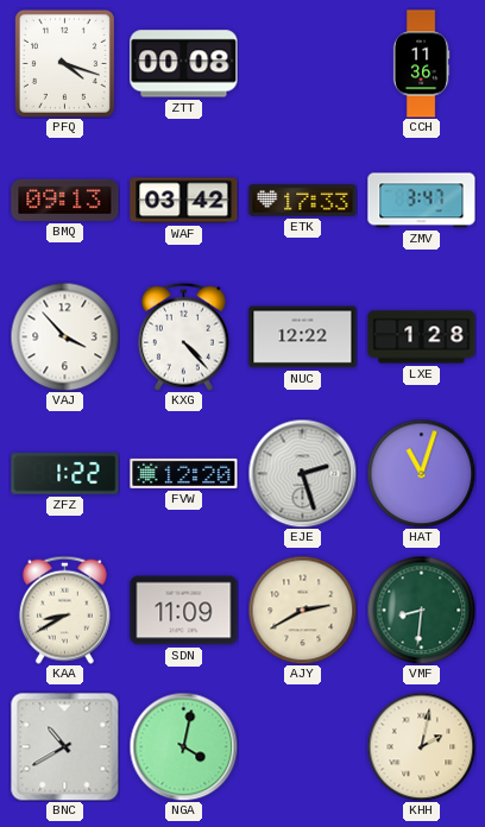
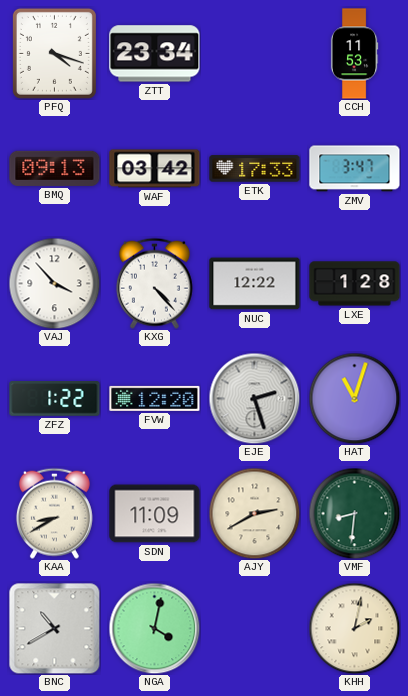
ZTT: 00:08 -> 23:34
CCH: 11:36 -> 11:53
